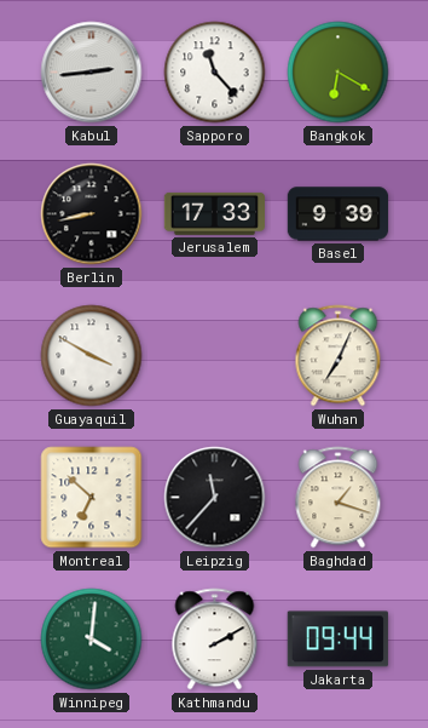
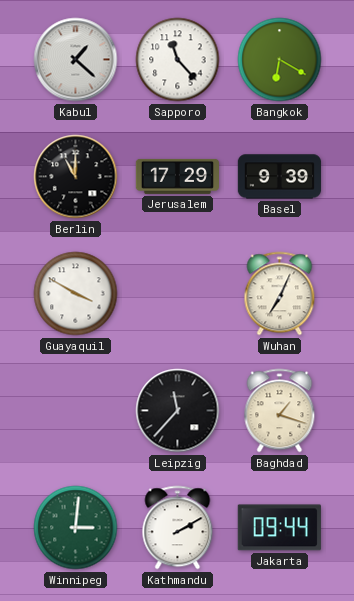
Kabul: 2:44 -> 1:22
Berlin: 8:43 -> 11:00
Jerusalem: 17:33 -> 17:29
Montreal: 6:52 -> none
Winnipeg: 4:01 -> 3:01
